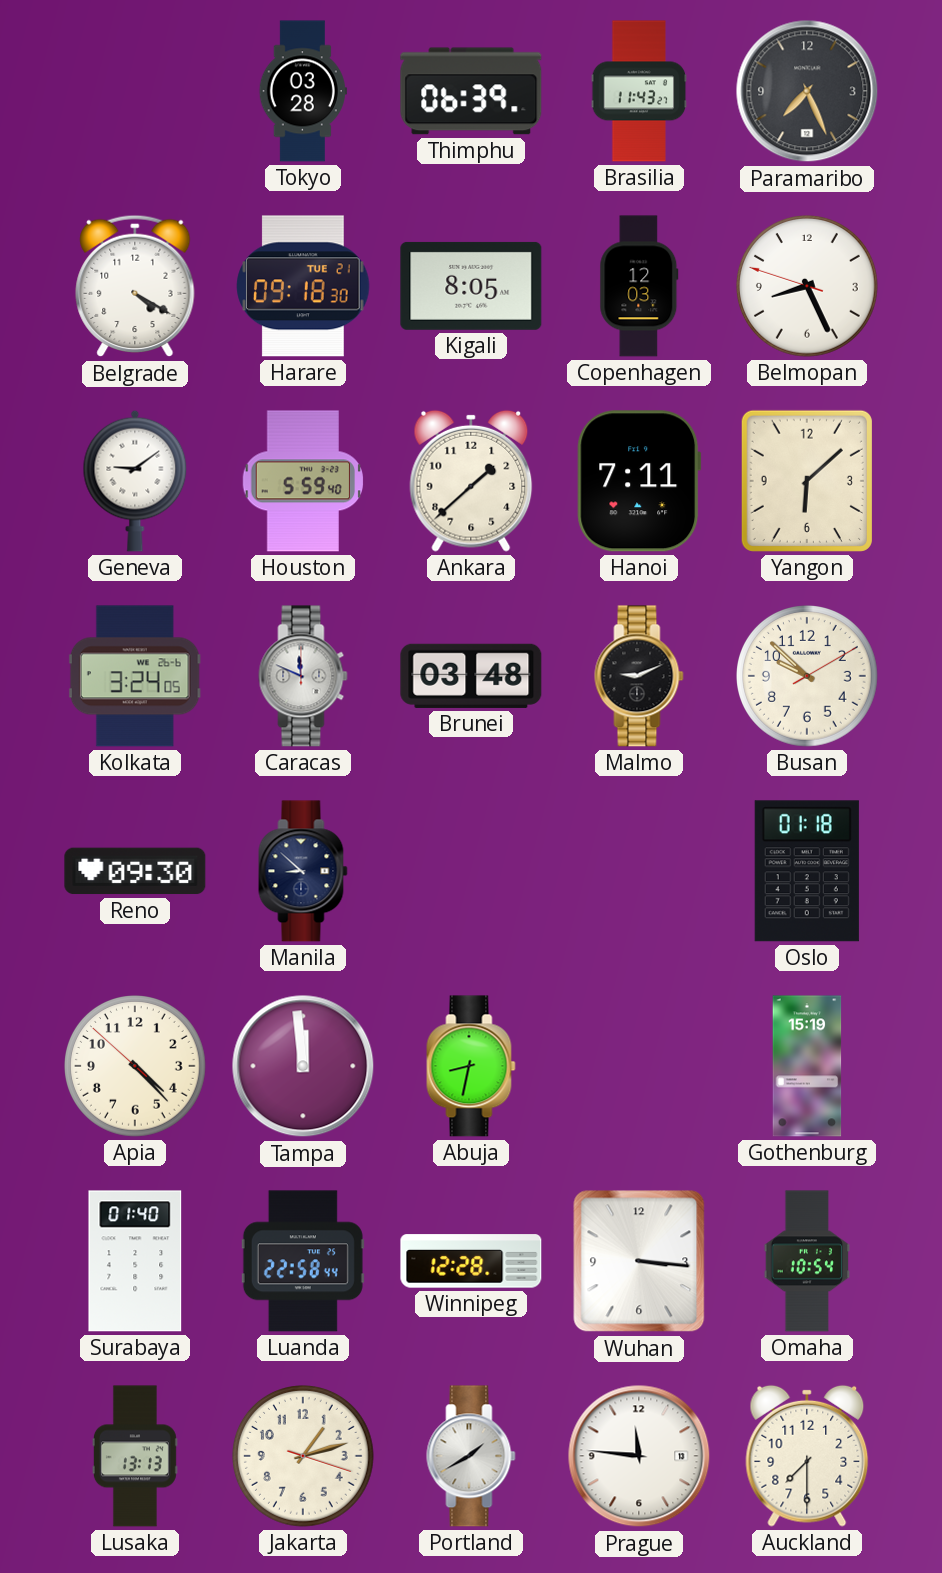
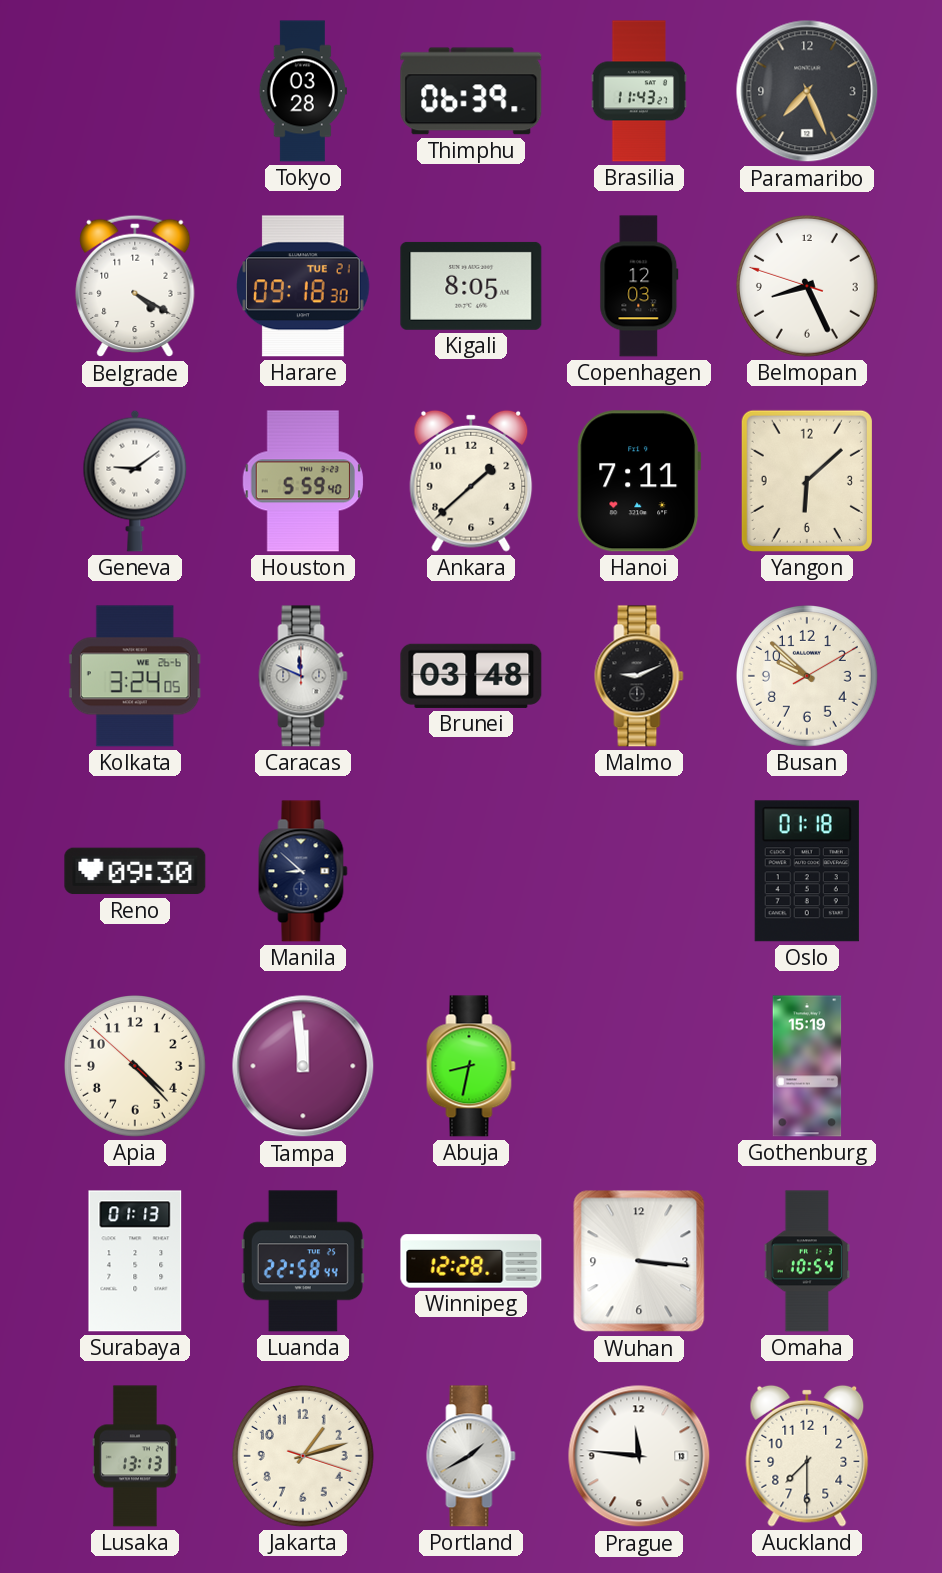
Surabaya: 01:40 -> 01:13
